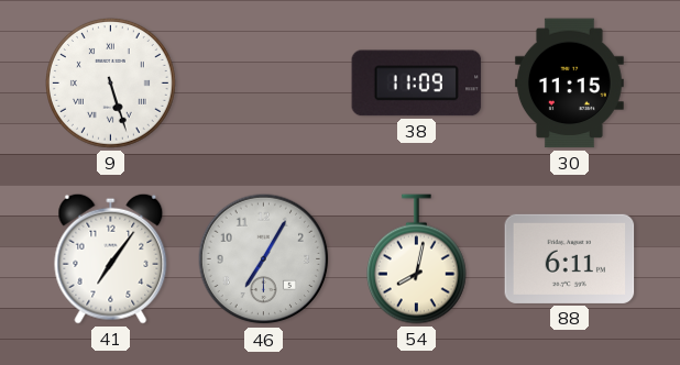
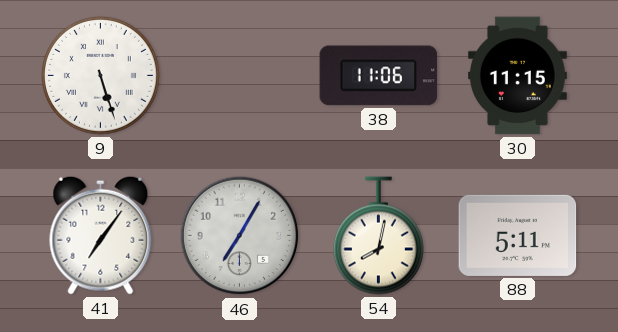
38: 11:09 -> 11:06
88: 6:11 -> 5:11
